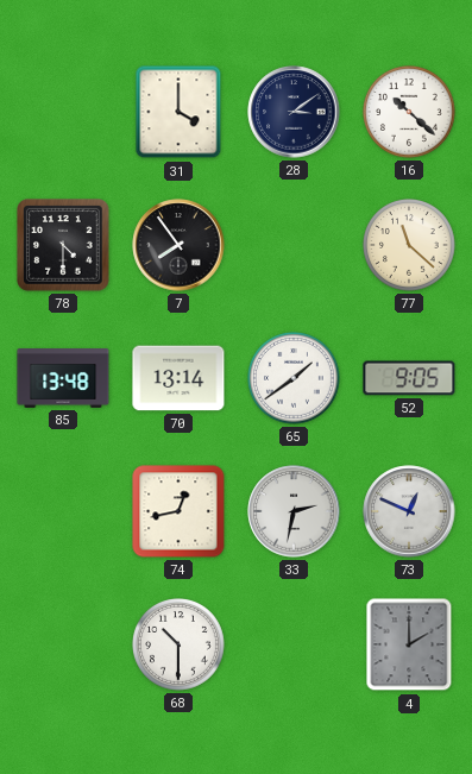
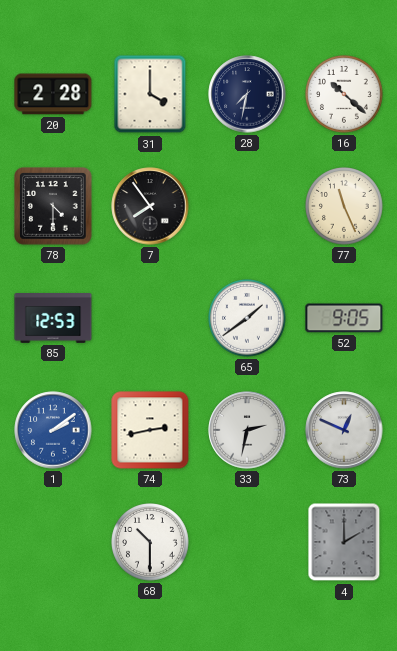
20: none -> 2:28
28: 3:09 -> 7:32
77: 11:22 -> 11:26
85: 13:48 -> 12:53
70: 13:14 -> none
1: none -> 2:09
74: 12:43 -> 2:43
